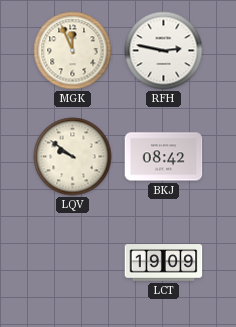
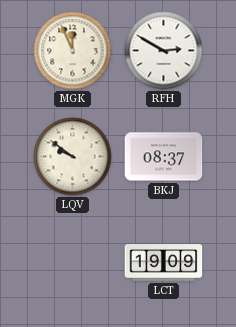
RFH: 2:47 -> 2:50
BKJ: 08:42 -> 08:37
